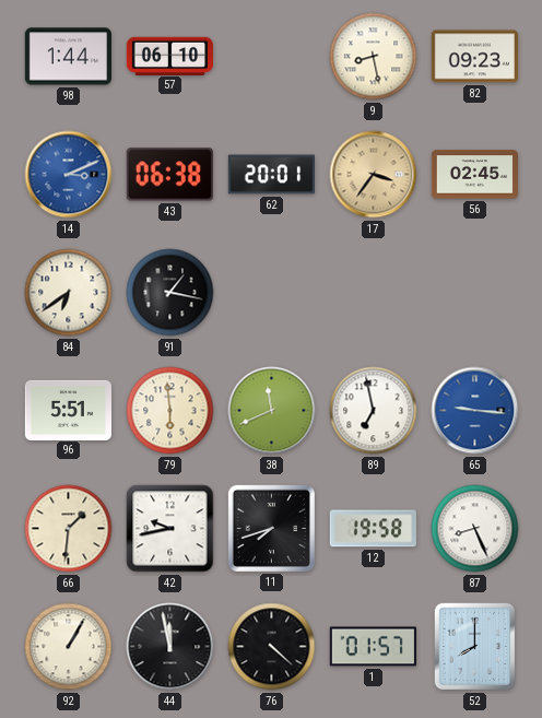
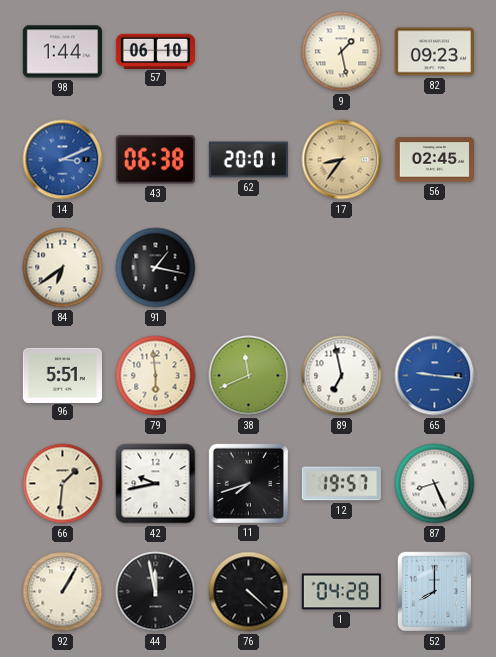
9: 8:28 -> 1:28
17: 3:36 -> 8:36
12: 19:58 -> 19:57
1: 01:57 -> 04:28
